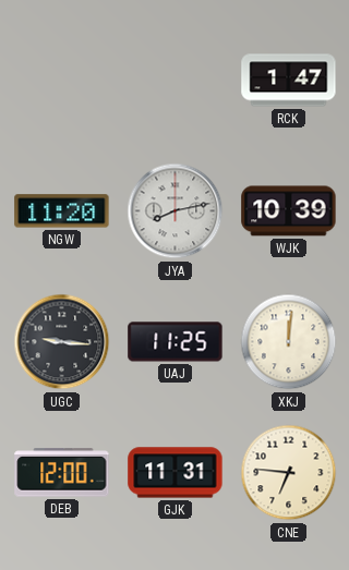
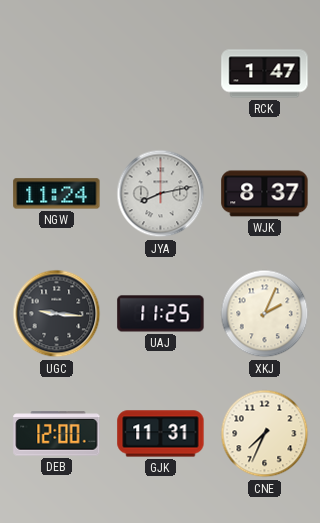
NGW: 11:20 -> 11:24
WJK: 10:39 -> 8:37
XKJ: 12:01 -> 2:04
CNE: 6:46 -> 7:34
